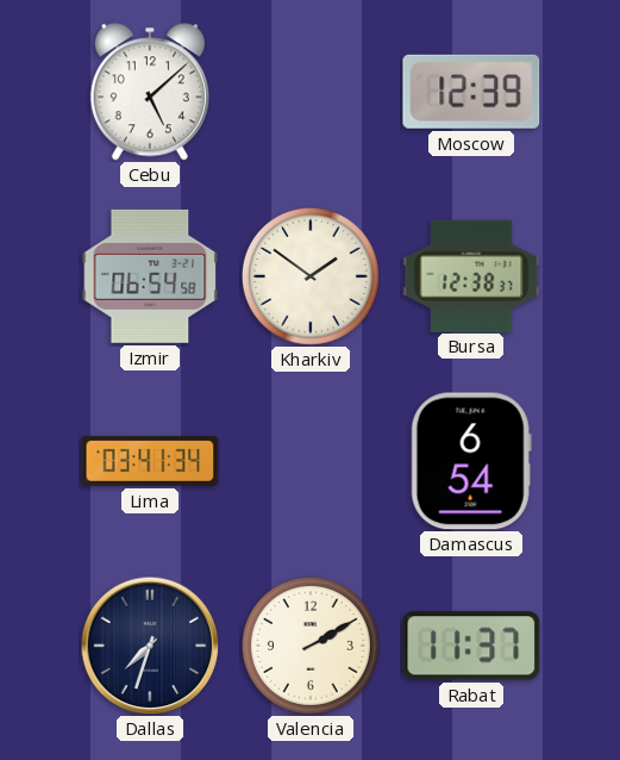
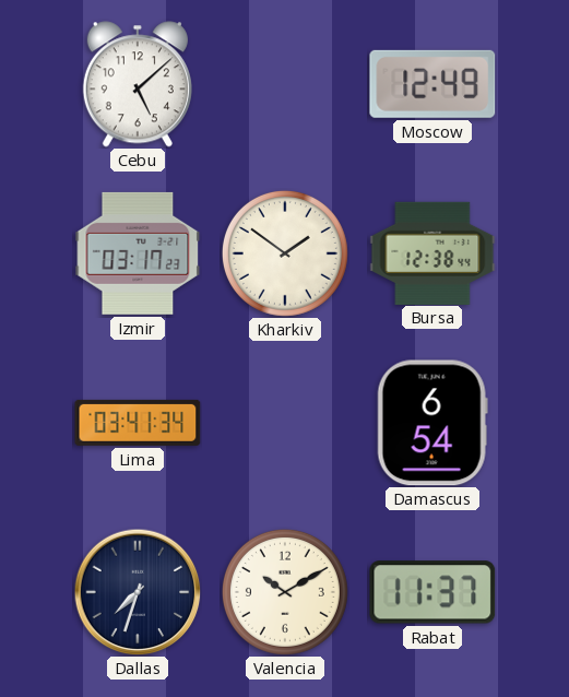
Moscow: 12:39 -> 12:49
Izmir: 06:54 -> 03:17
Bursa: 12:38:37 -> 12:38:44
Valencia: 2:10 -> 10:10
